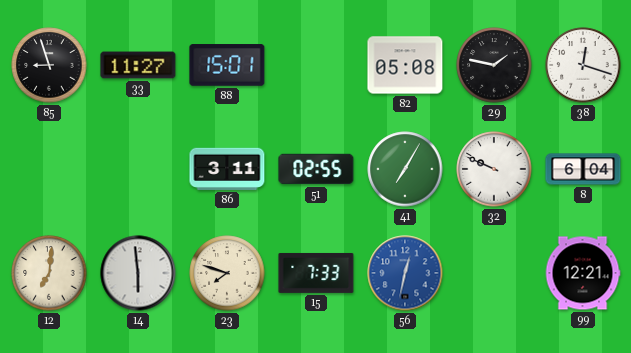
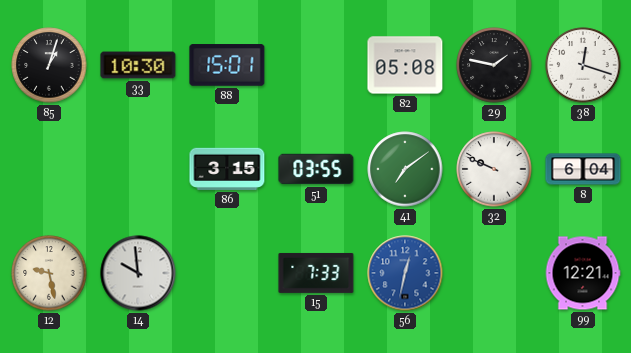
85: 8:57 -> 1:03
33: 11:27 -> 10:30
86: 3:11 -> 3:15
51: 02:55 -> 03:55
41: 7:05 -> 7:09
12: 7:01 -> 9:28
14: 5:59 -> 9:59
23: 7:48 -> none
